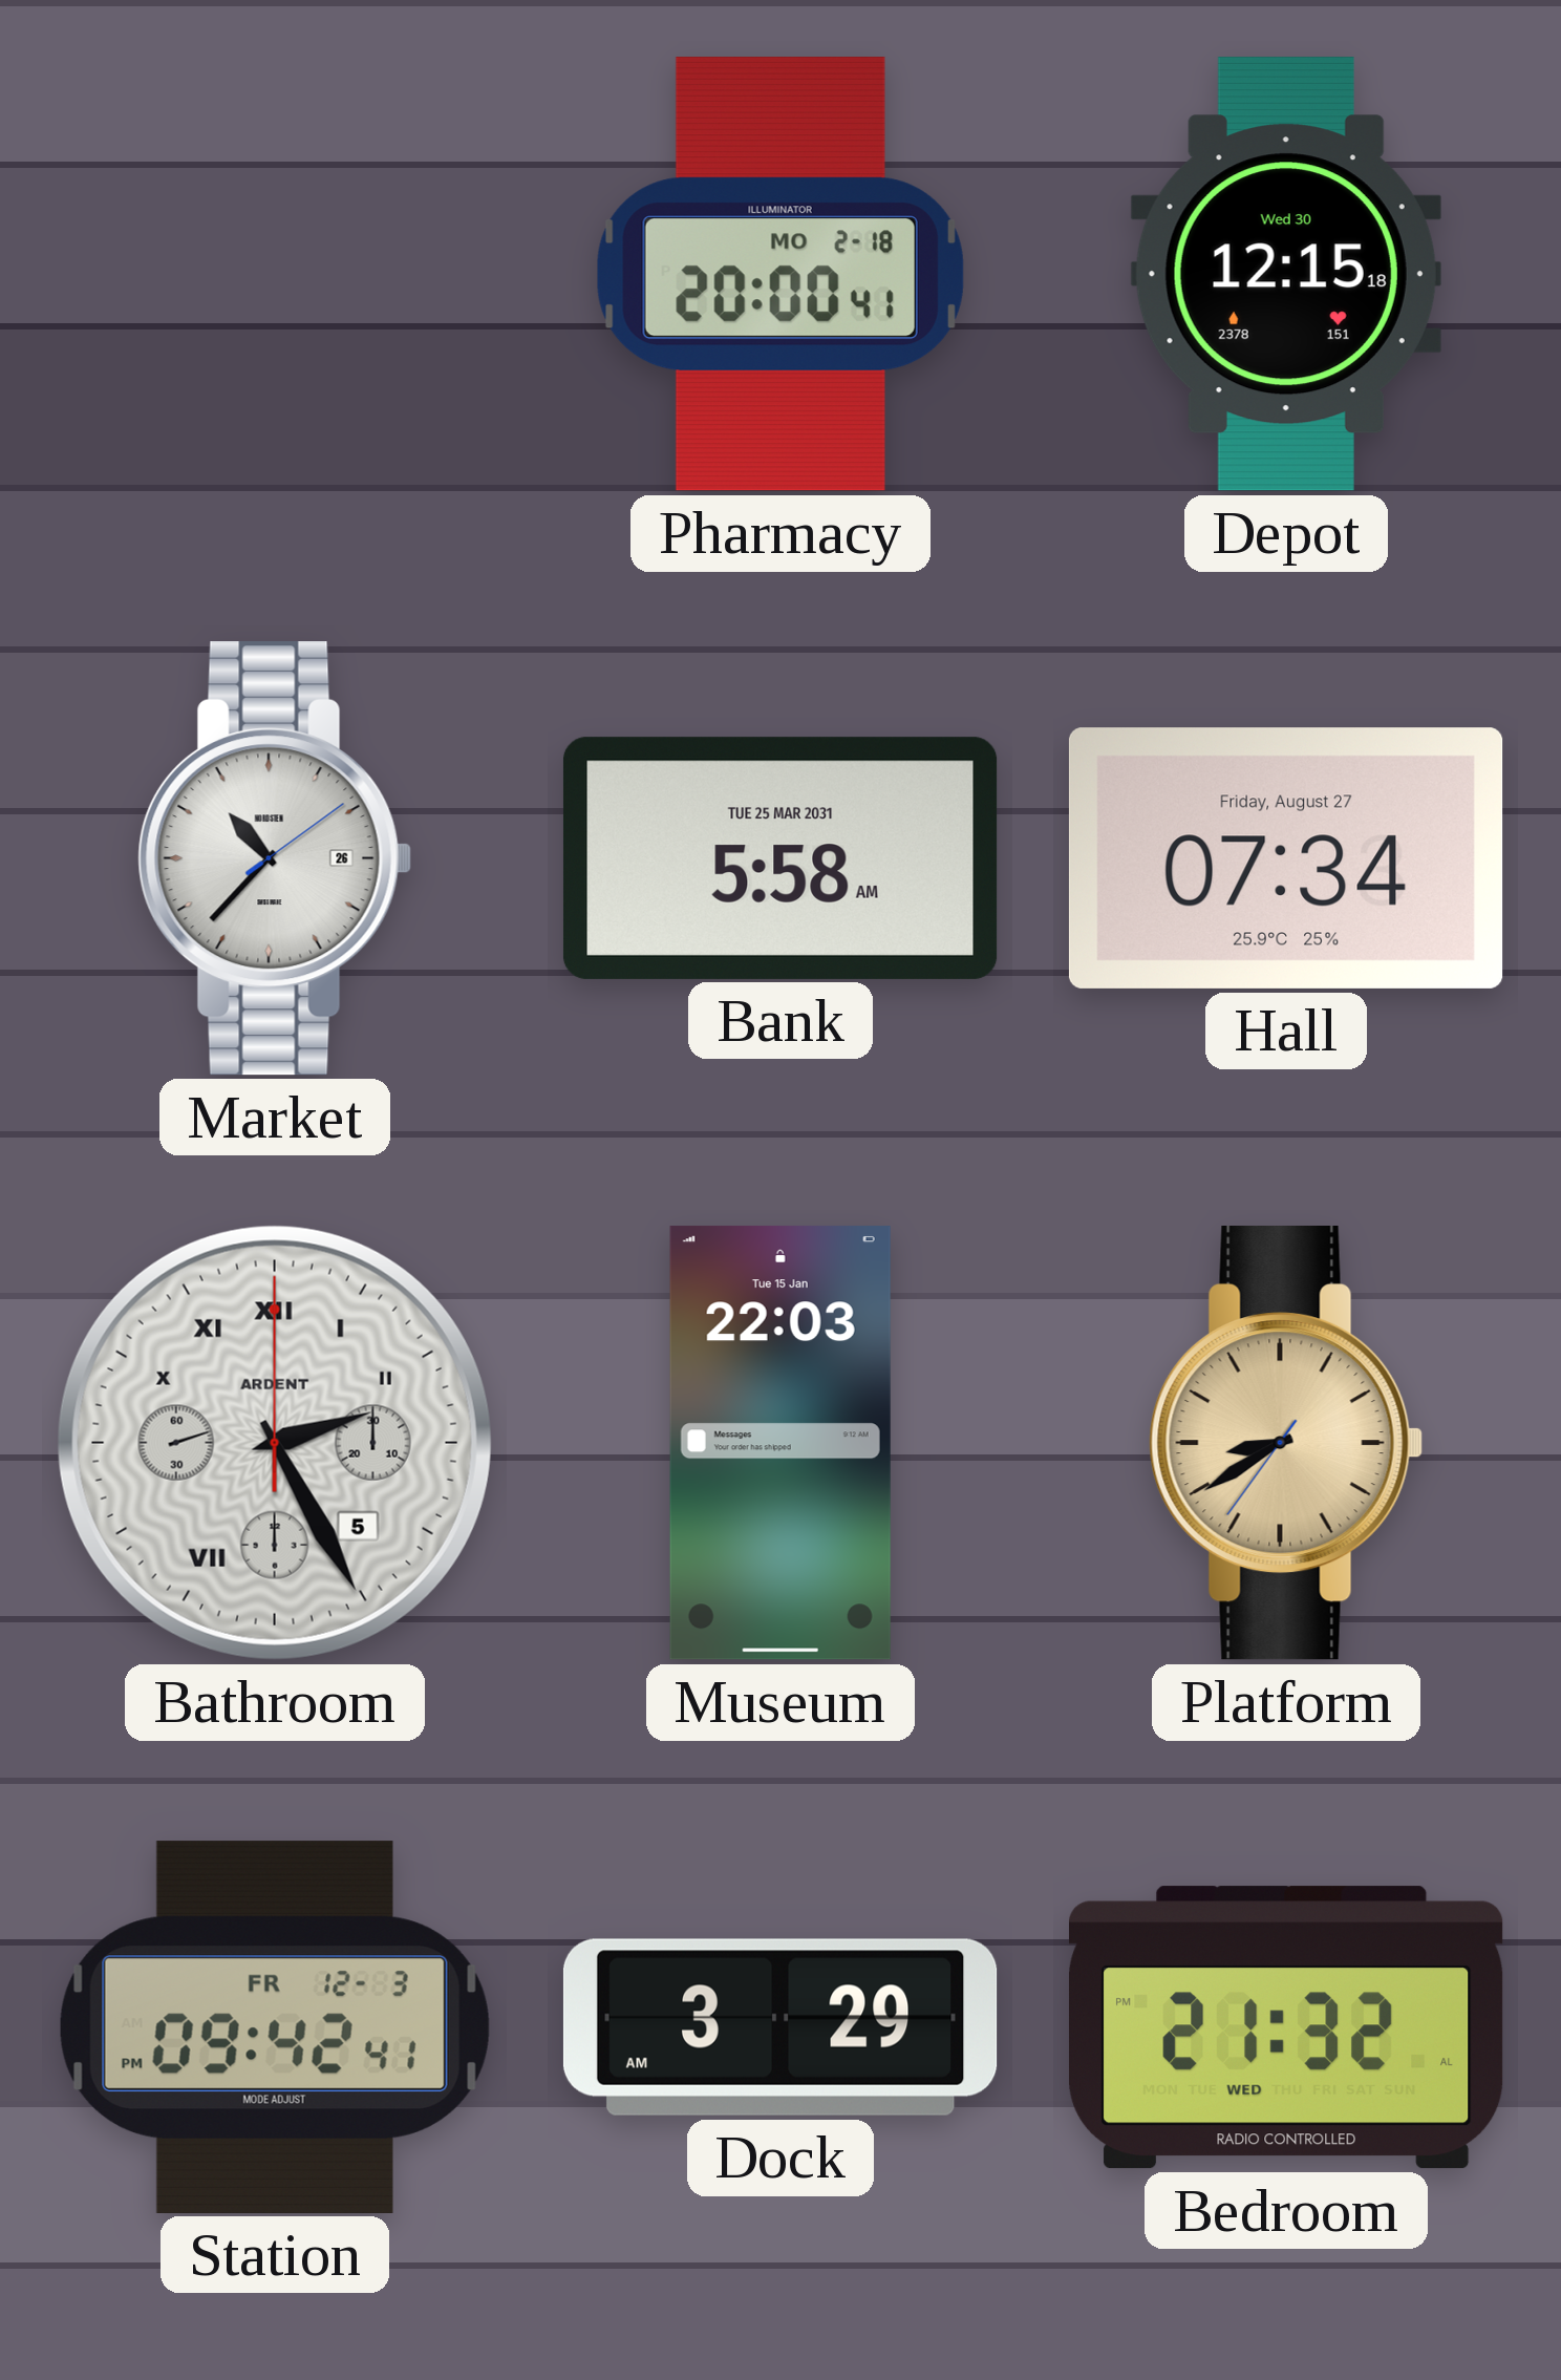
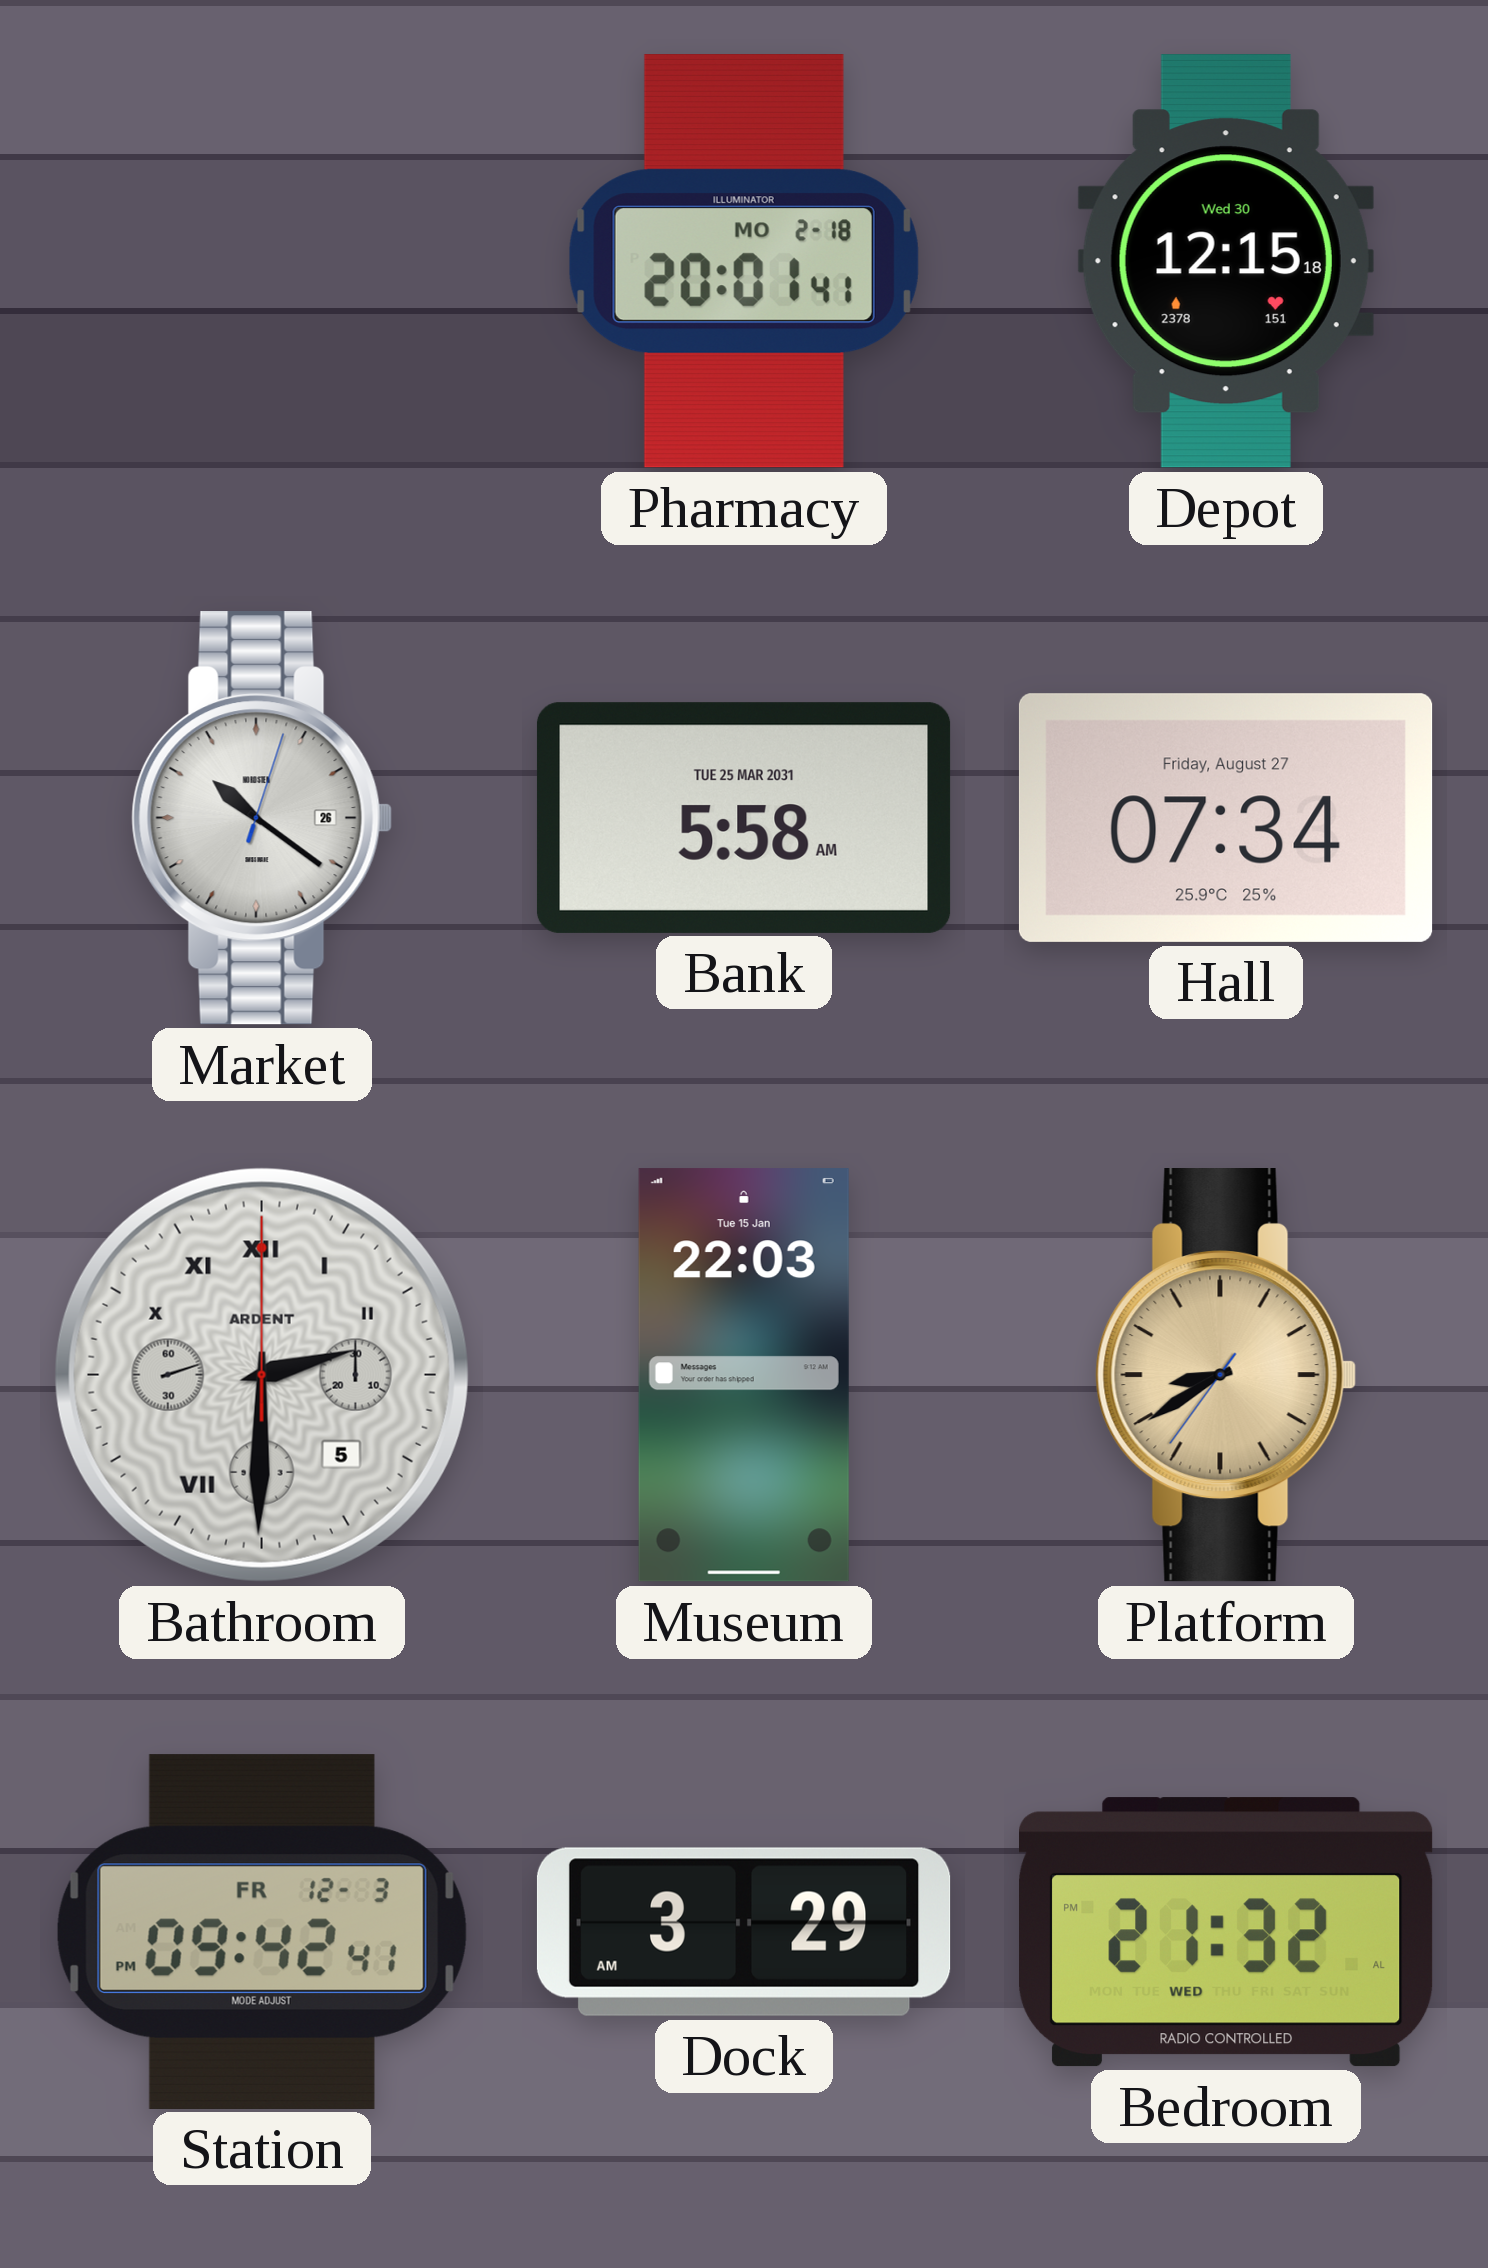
Pharmacy: 20:00 -> 20:01
Market: 10:37 -> 10:21
Bathroom: 2:25 -> 2:30
